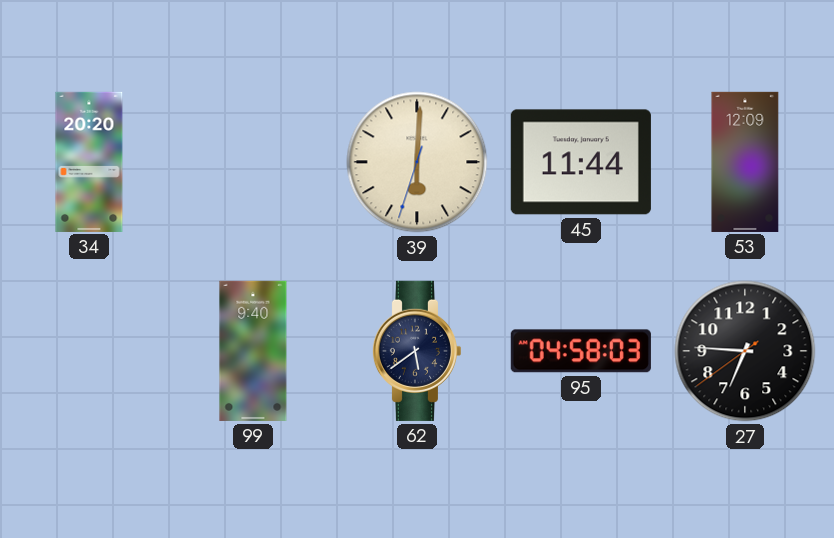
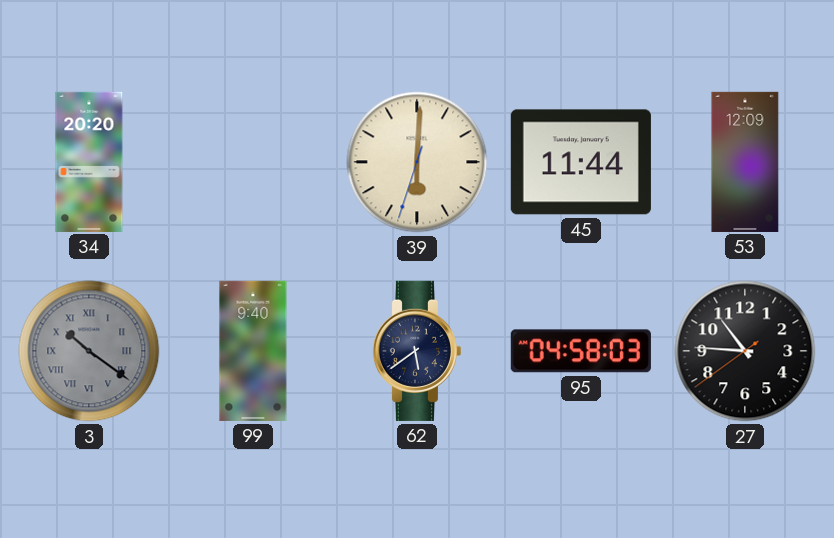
3: none -> 10:21
27: 6:45 -> 10:45
